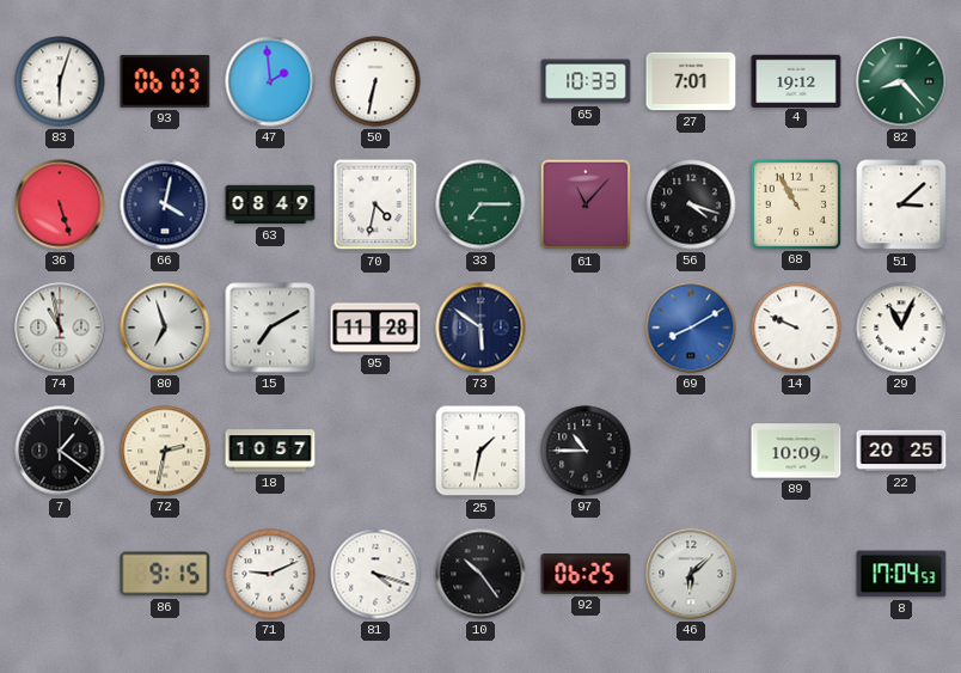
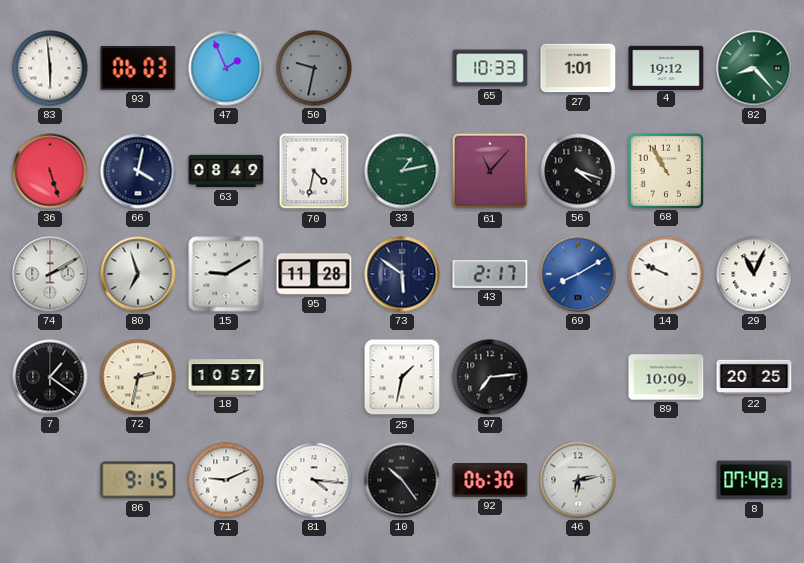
83: 6:03 -> 5:59
47: 1:59 -> 1:56
50: 6:32 -> 9:32
50 dial: white -> grey
27: 7:01 -> 1:01
33: 7:15 -> 1:13
51: 3:08 -> none
74: 10:58 -> 2:10
15: 7:10 -> 9:10
43: none -> 2:17
97: 10:45 -> 7:14
81: 4:18 -> 4:16
92: 06:25 -> 06:30
46: 6:08 -> 6:13
8: 17:04 -> 07:49
